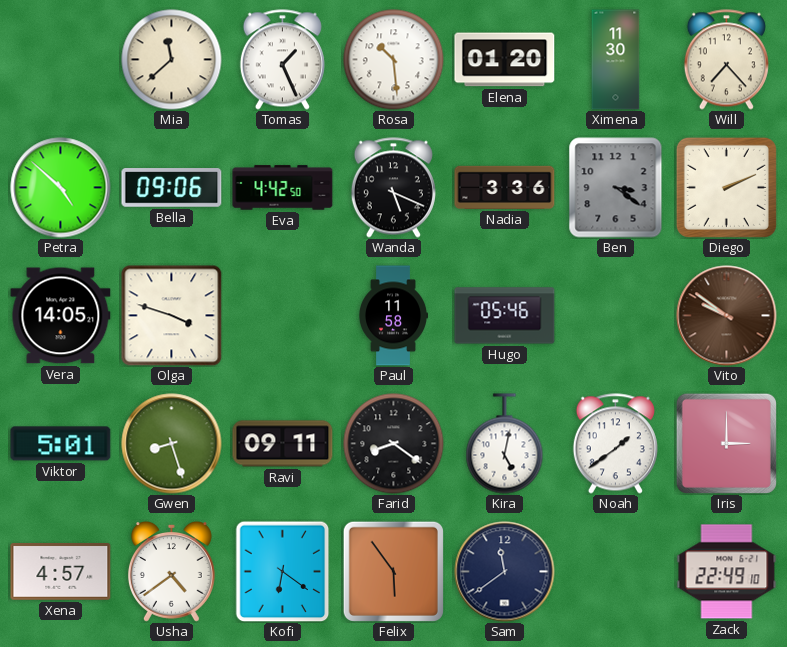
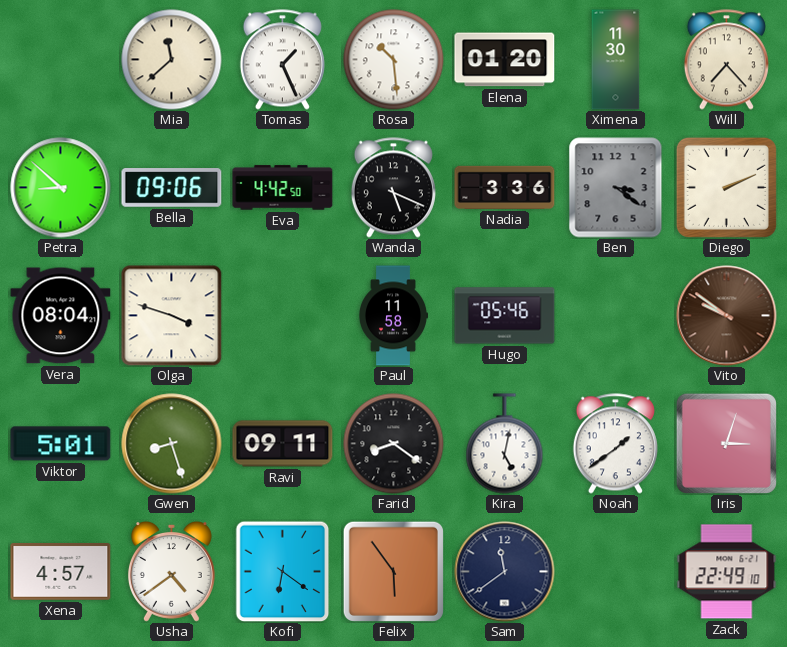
Petra: 4:52 -> 8:52
Vera: 14:05 -> 08:04
Iris: 3:00 -> 3:03
